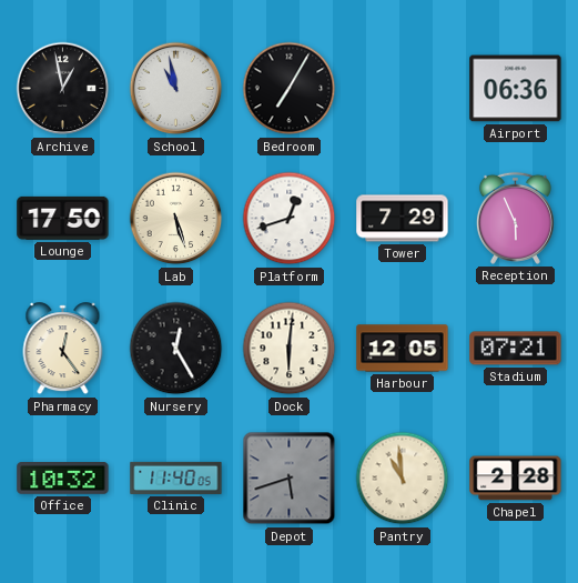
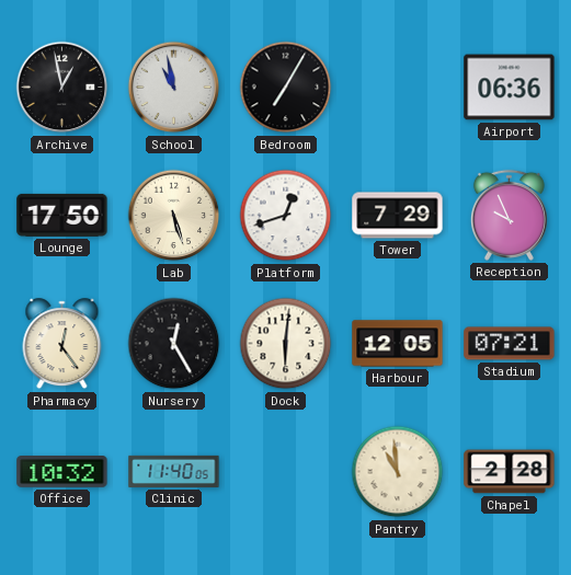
Reception: 5:56 -> 9:56
Depot: 5:42 -> none
